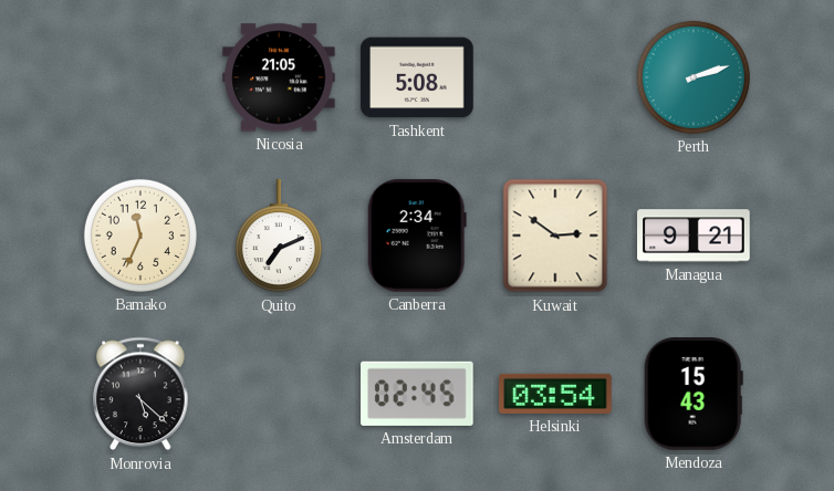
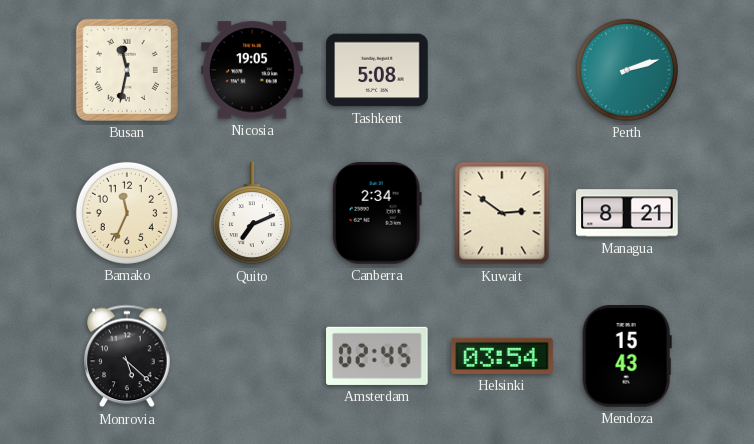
Busan: none -> 11:32
Nicosia: 21:05 -> 19:05
Managua: 9:21 -> 8:21
